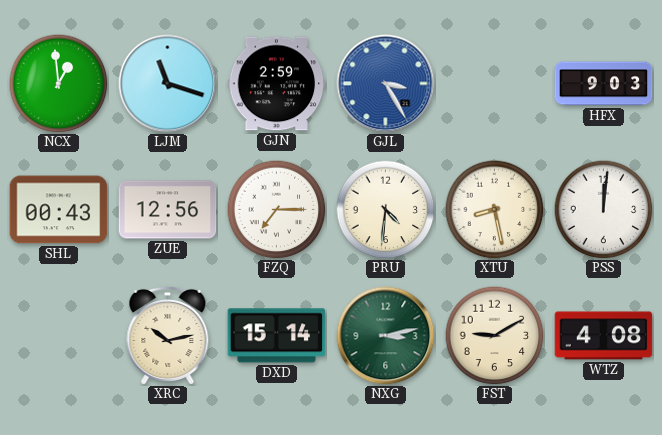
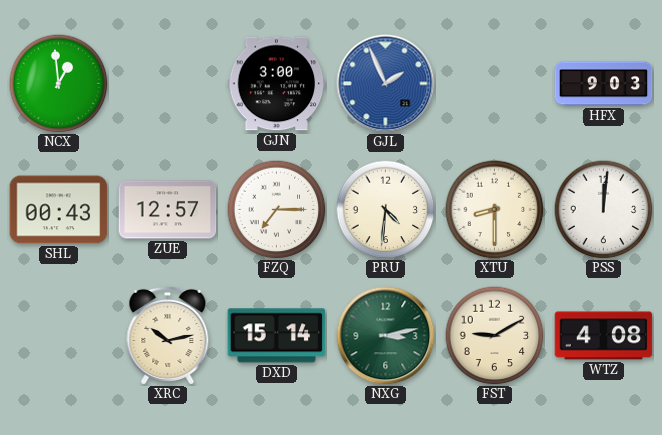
LJM: 11:18 -> none
GJN: 2:59 -> 3:00
GJL: 3:25 -> 1:56
ZUE: 12:56 -> 12:57
XTU: 8:28 -> 8:30
